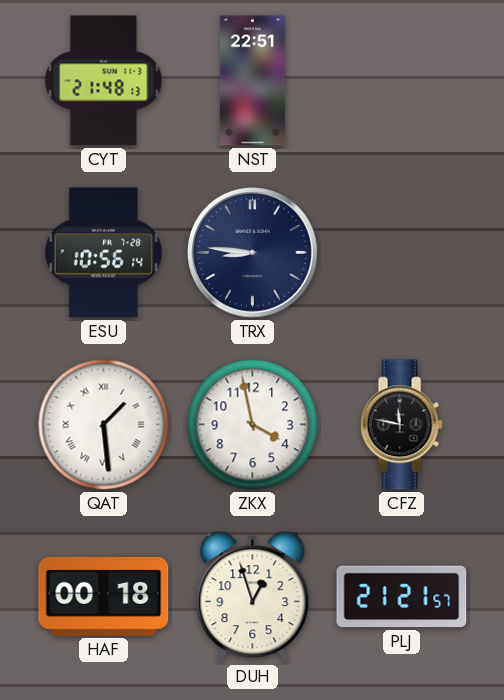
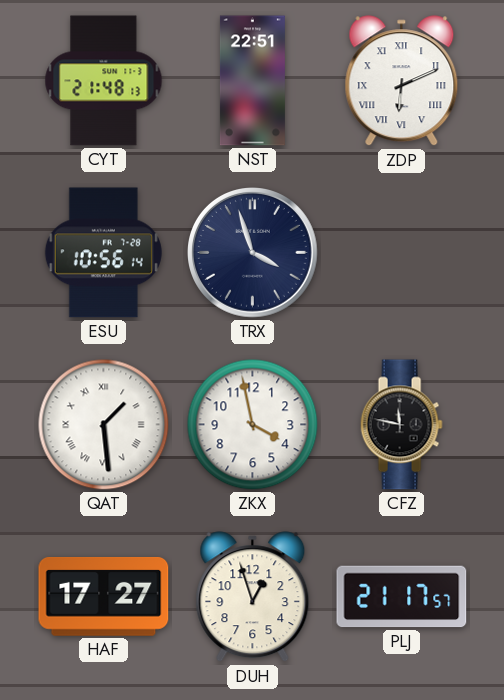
ZDP: none -> 6:11
TRX: 8:46 -> 3:57
HAF: 00:18 -> 17:27
PLJ: 21:21 -> 21:17
